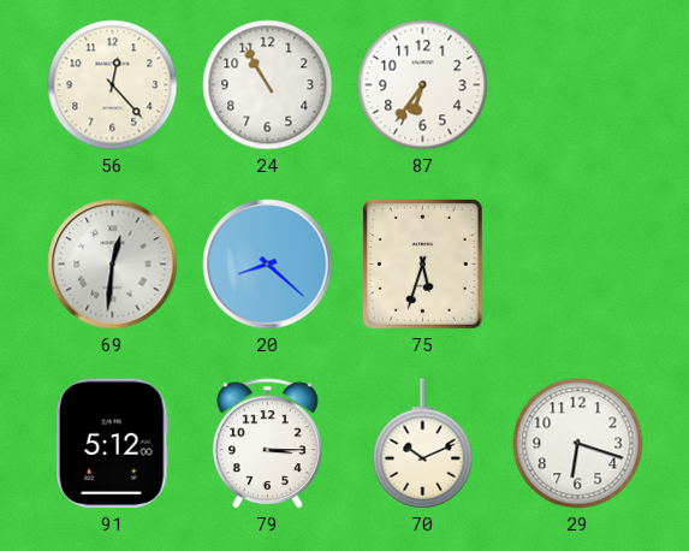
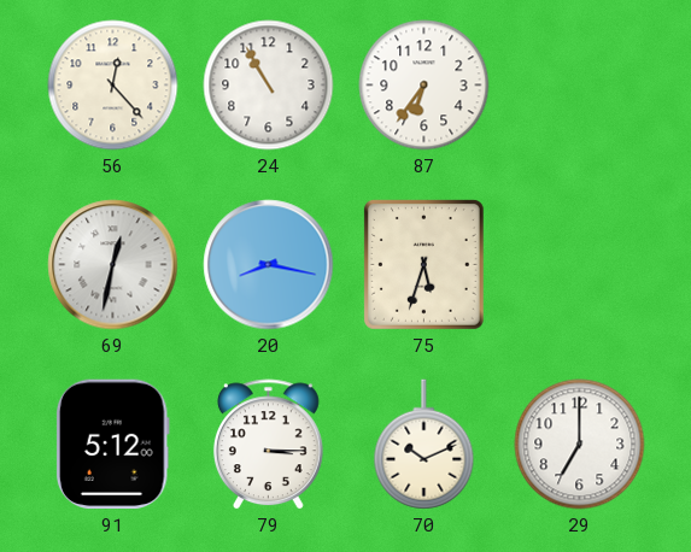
69: 12:31 -> 12:32
20: 8:22 -> 8:17
29: 6:18 -> 7:00
